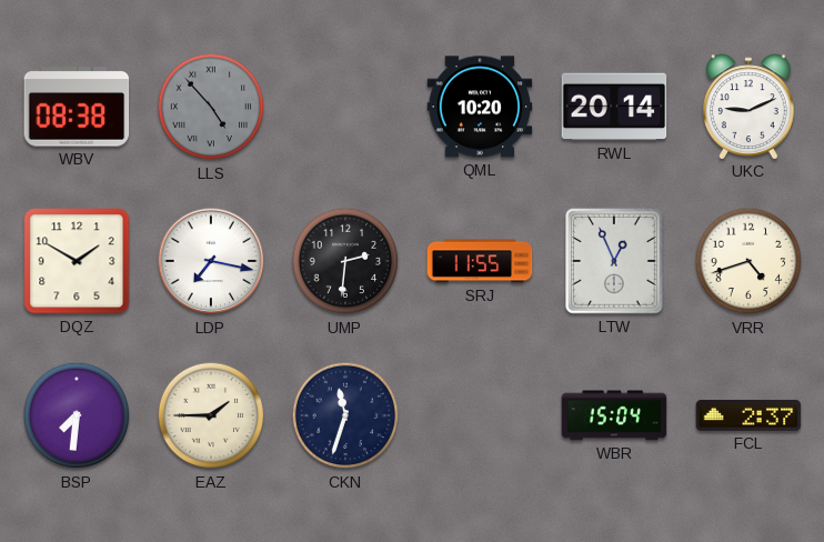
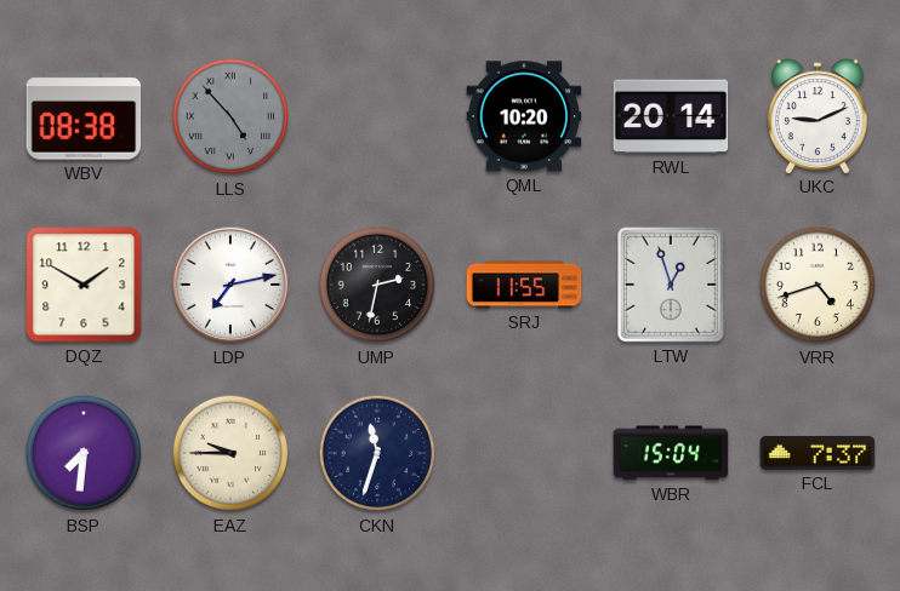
LDP: 7:17 -> 7:13
UMP: 2:31 -> 2:32
LTW: 12:56 -> 12:57
EAZ: 1:45 -> 9:45
FCL: 2:37 -> 7:37
